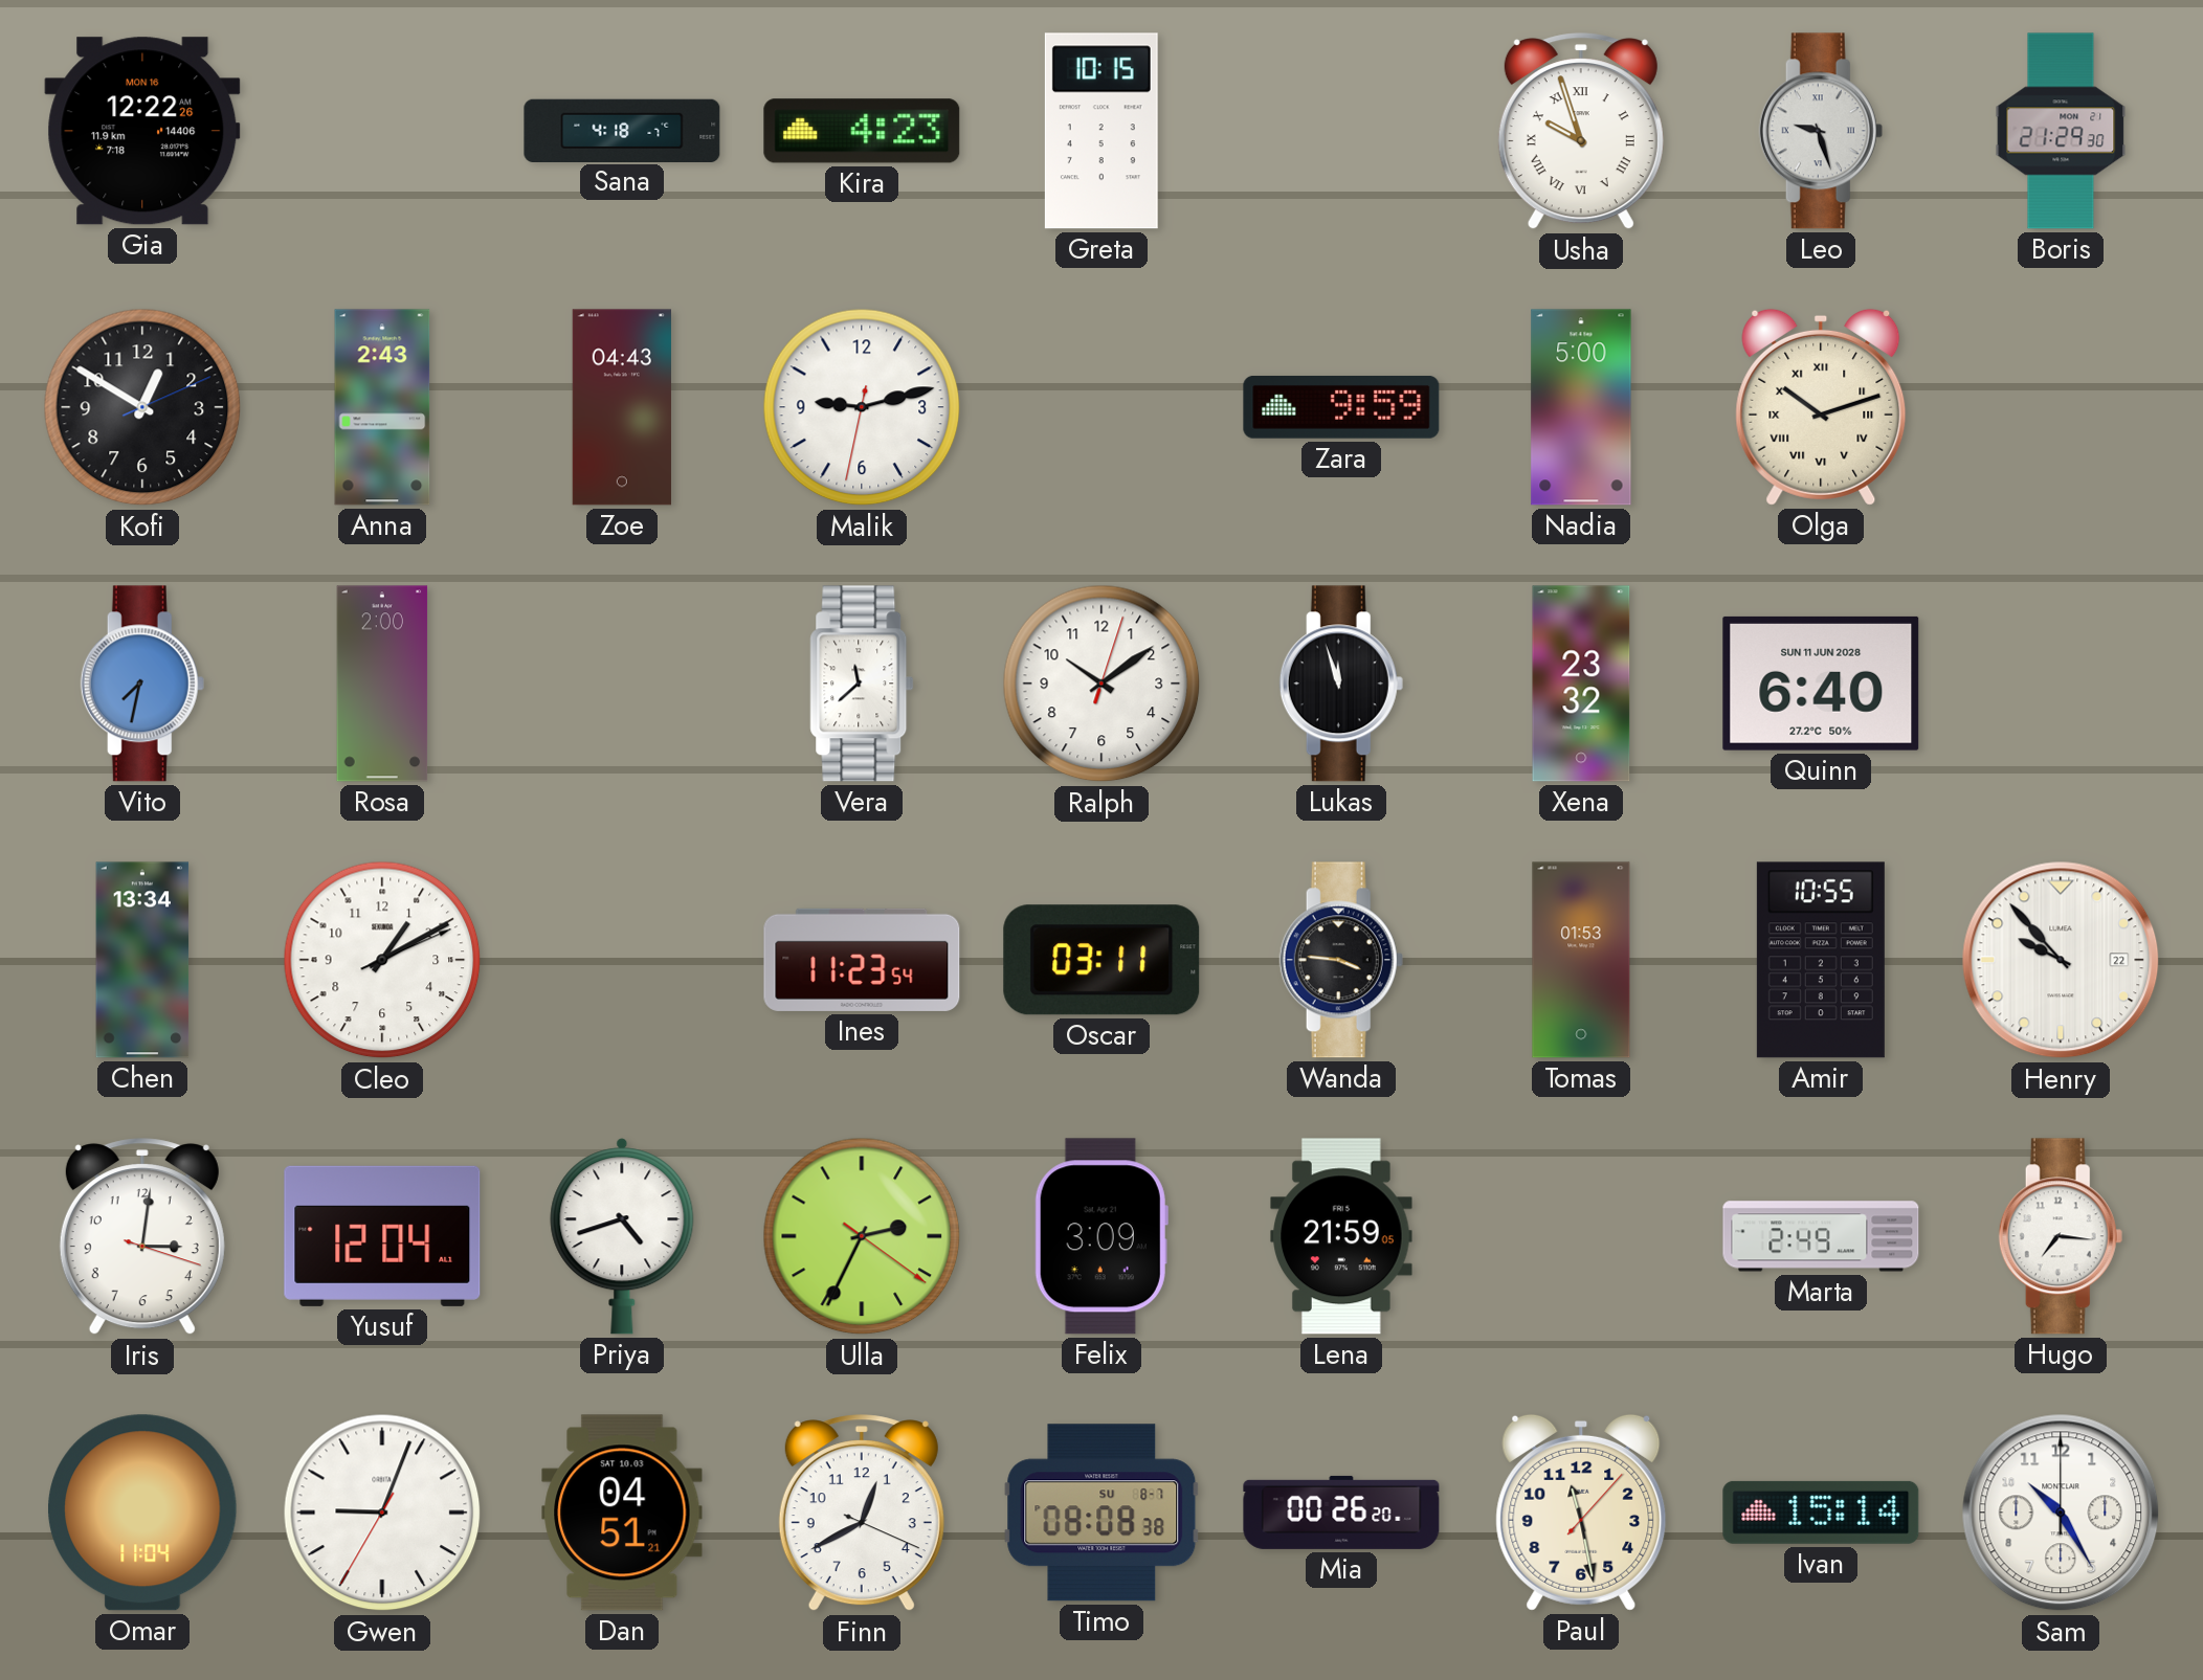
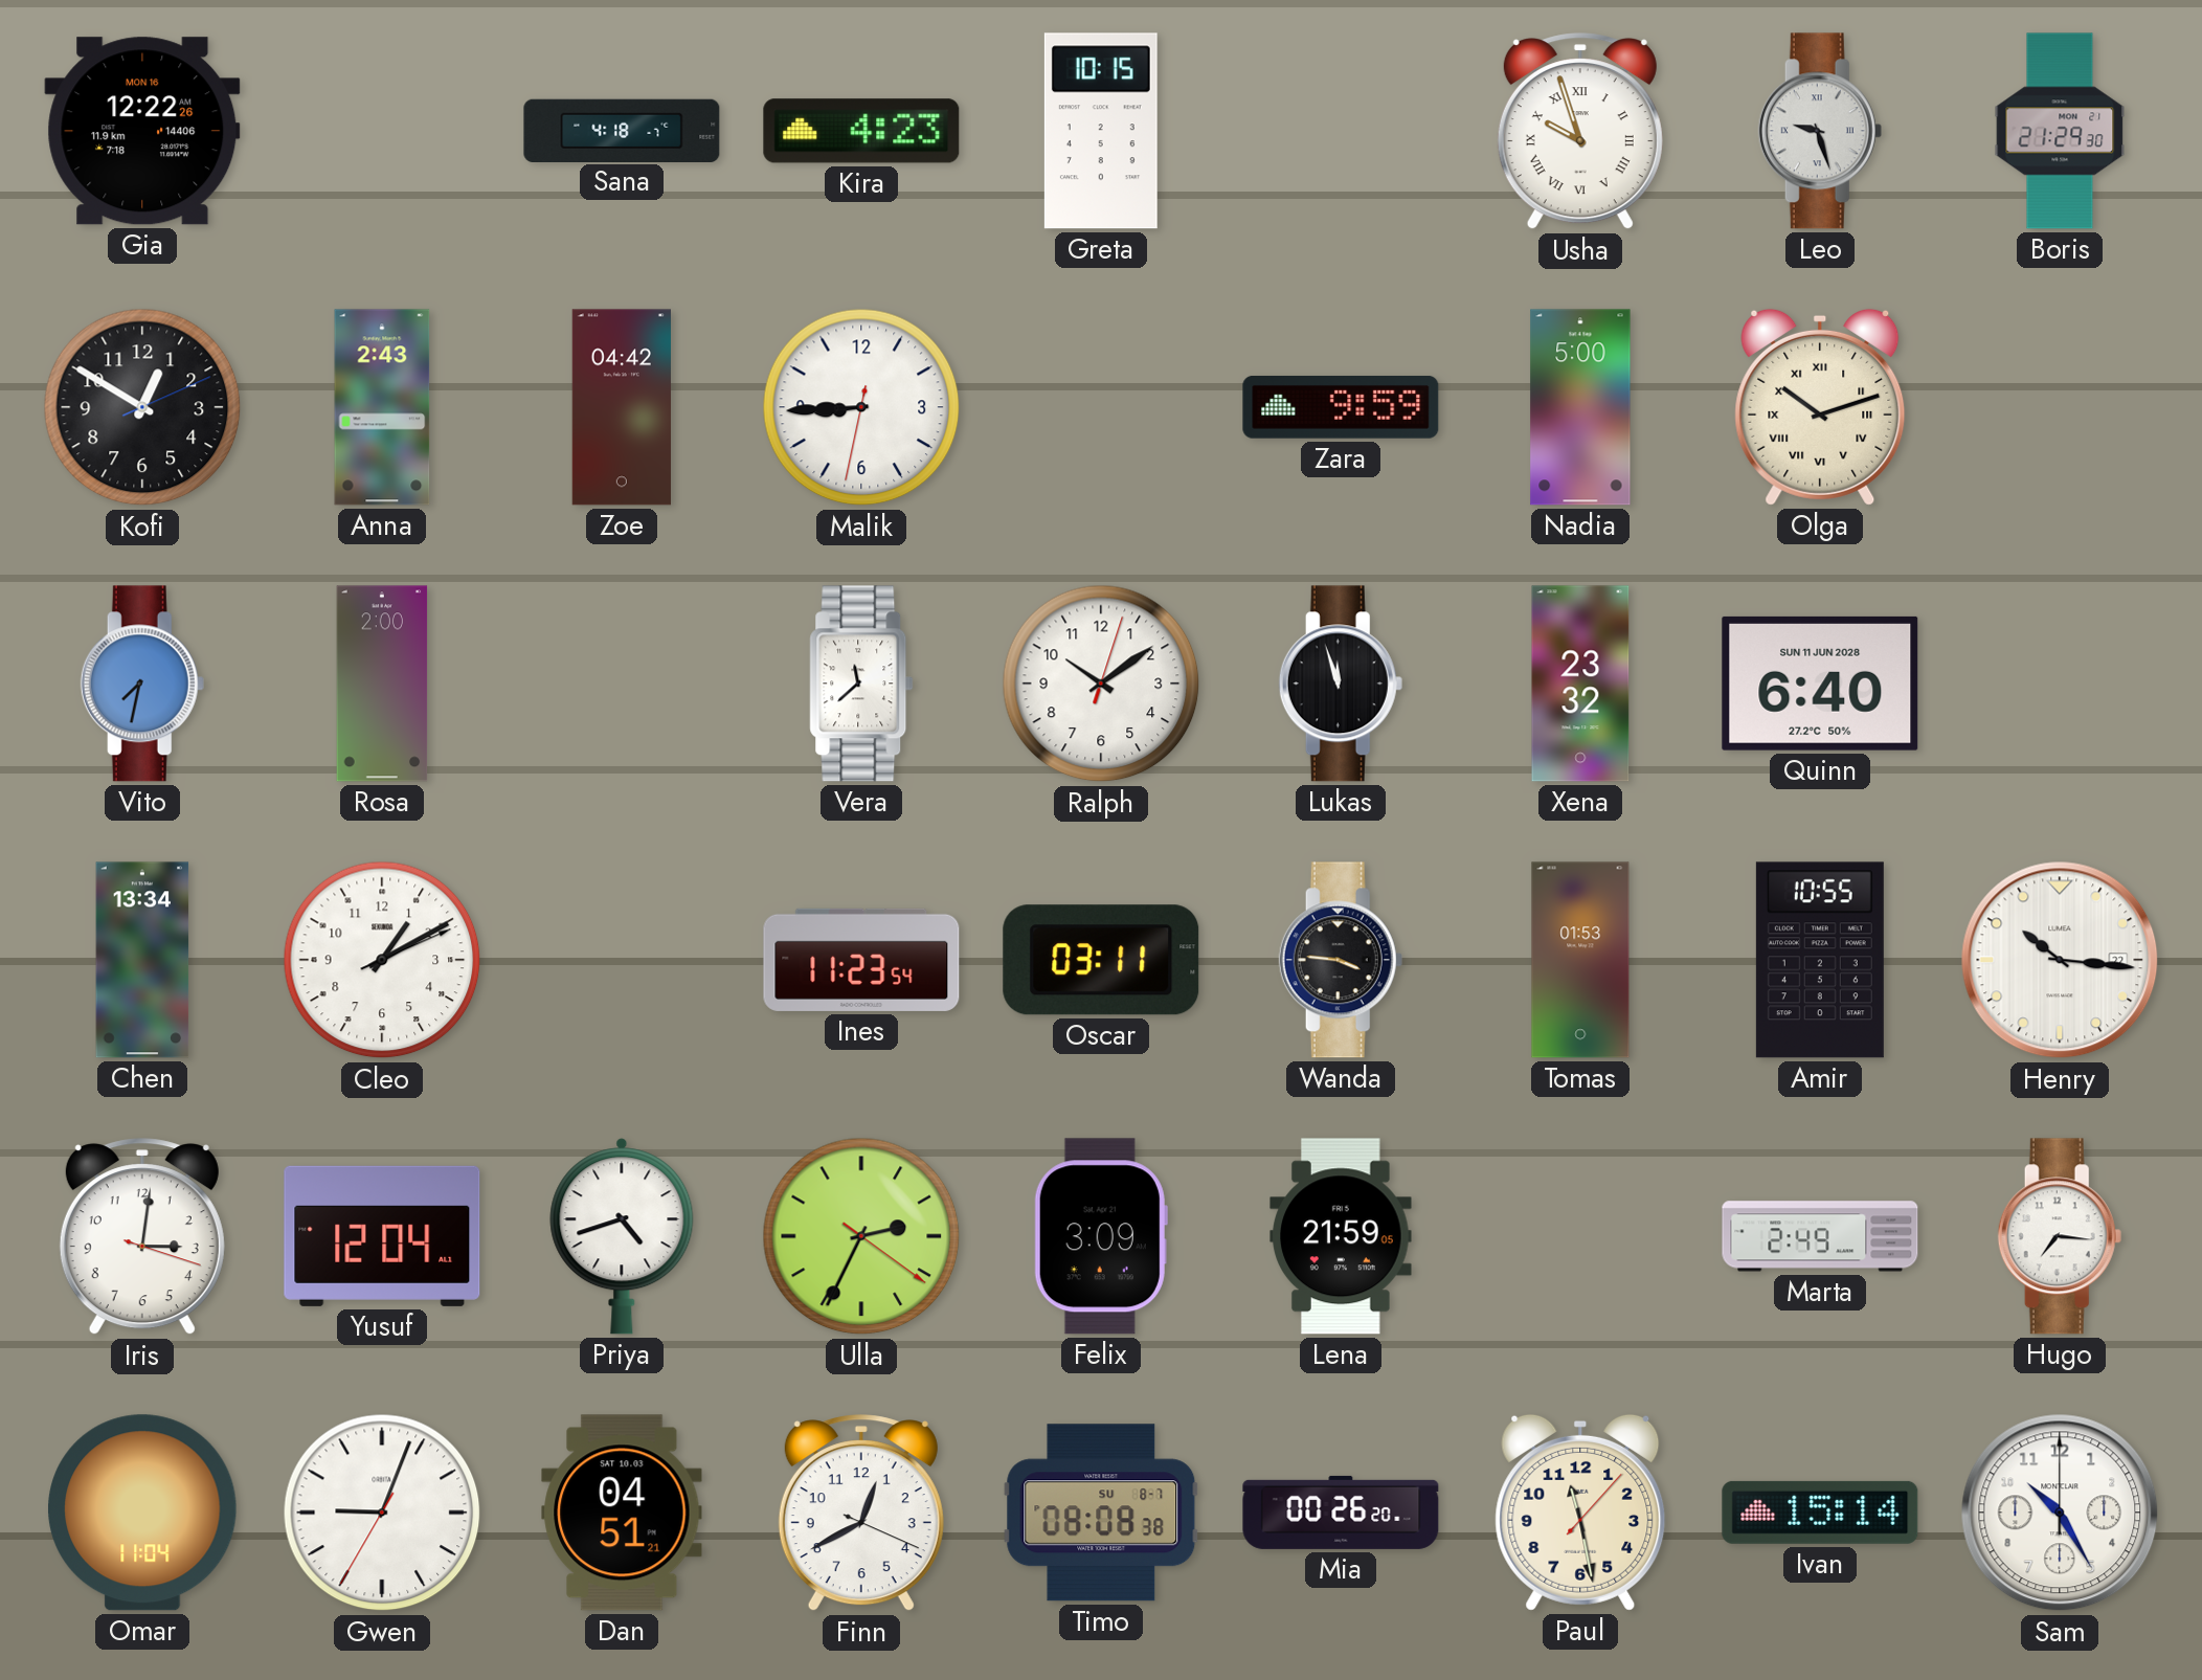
Zoe: 04:43 -> 04:42
Malik: 9:12 -> 8:44
Henry: 9:53 -> 10:16
